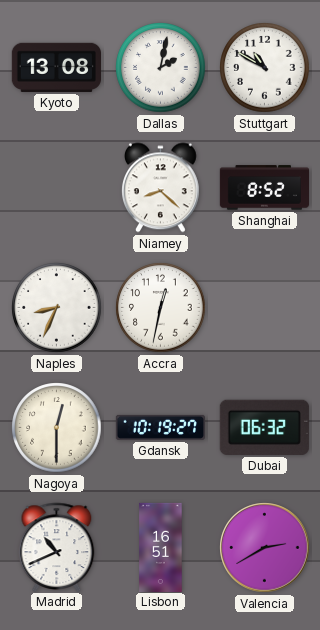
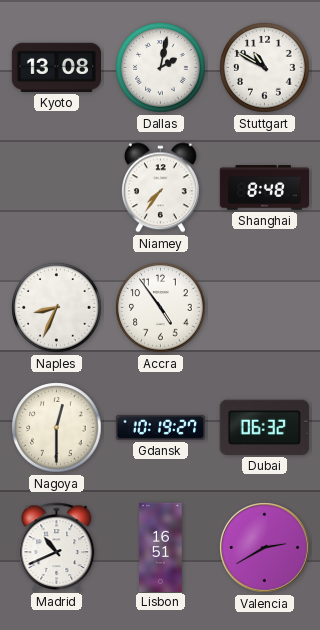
Niamey: 8:22 -> 7:36
Shanghai: 8:52 -> 8:48
Accra: 12:32 -> 4:54
